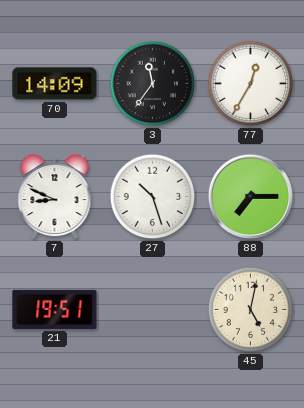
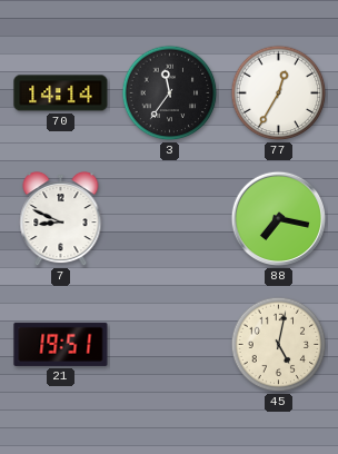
70: 14:09 -> 14:14
27: 10:27 -> none
88: 7:15 -> 7:17
